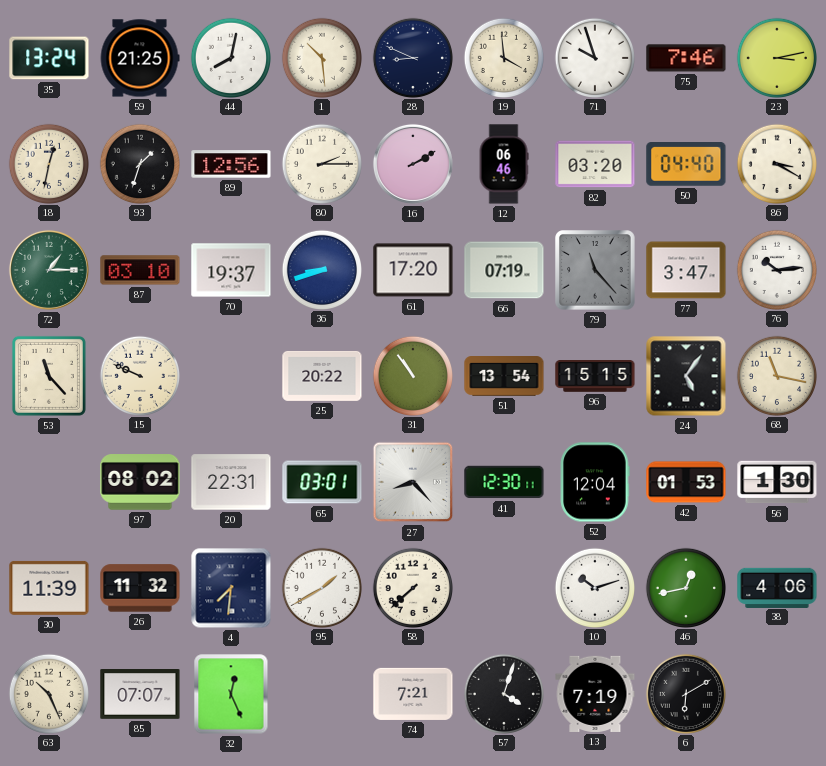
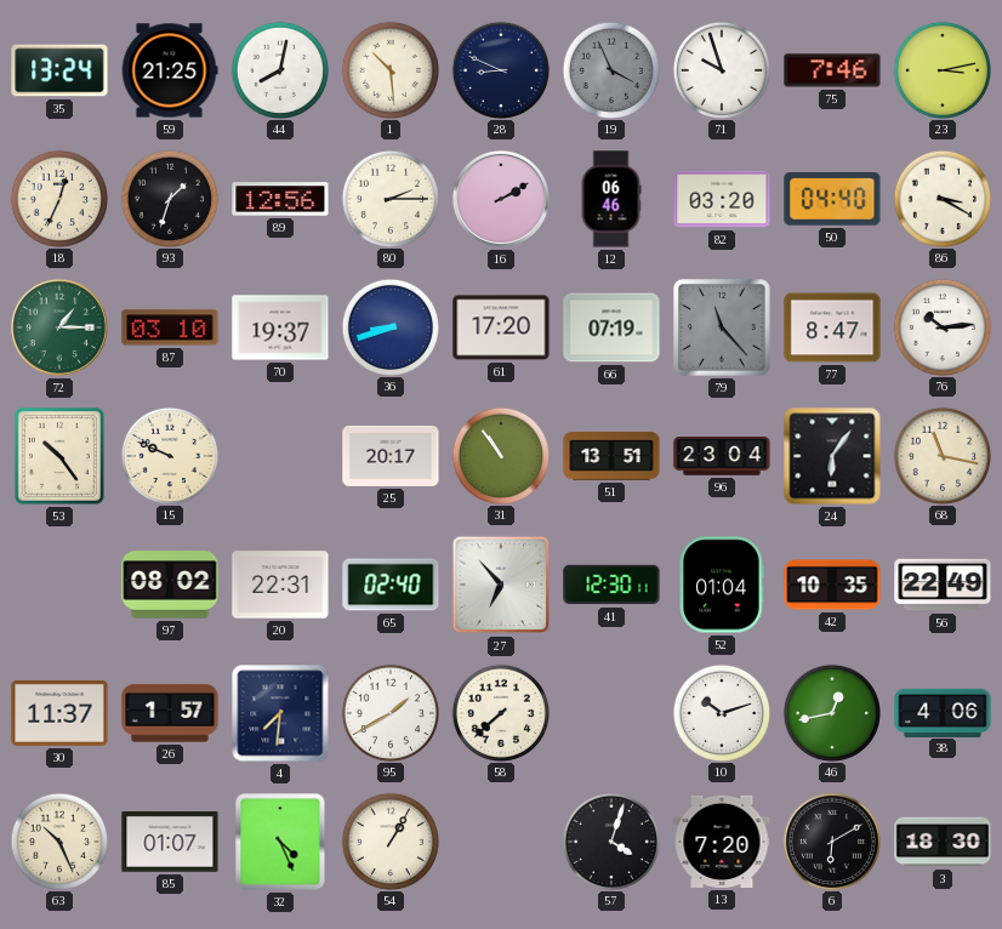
19: 3:59 -> 3:56
19 dial: cream -> grey
18: 12:32 -> 12:34
77: 3:47 -> 8:47
53: 11:23 -> 10:24
25: 20:22 -> 20:17
51: 13:54 -> 13:51
96: 15:15 -> 23:04
24: 5:06 -> 6:06
65: 03:01 -> 02:40
27: 8:23 -> 6:53
52: 12:04 -> 01:04
42: 01:53 -> 10:35
56: 1:30 -> 22:49
30: 11:39 -> 11:37
26: 11:32 -> 1:57
85: 07:07 -> 01:07
32: 12:26 -> 4:26
54: none -> 1:05
74: 7:21 -> none
13: 7:19 -> 7:20
3: none -> 18:30
